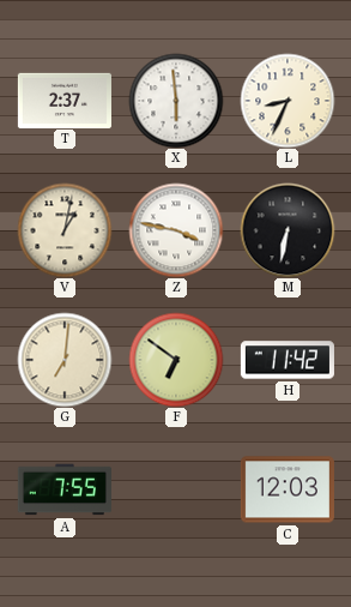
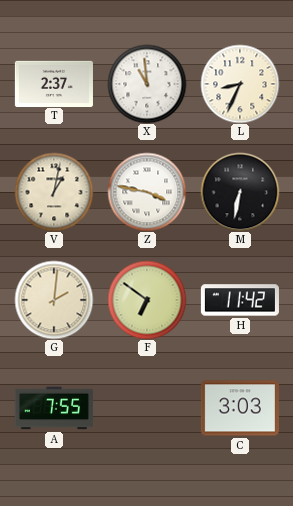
X: 5:59 -> 10:59
G: 7:01 -> 2:01
C: 12:03 -> 3:03
